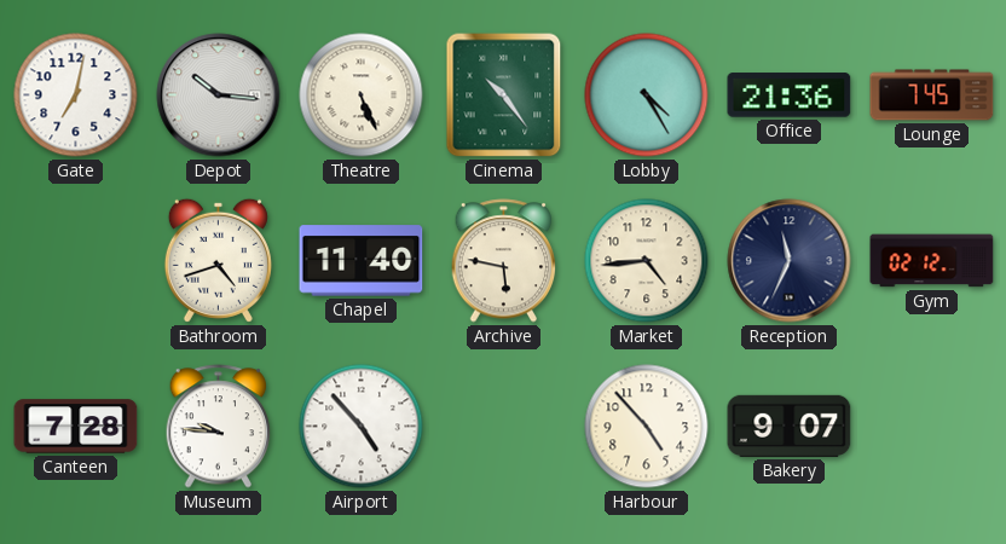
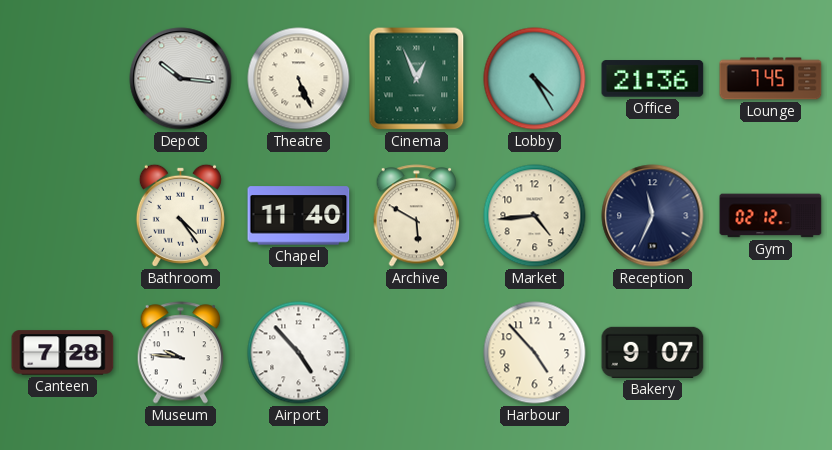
Gate: 7:02 -> none
Cinema: 10:24 -> 12:56
Bathroom: 4:42 -> 4:24
Archive: 5:47 -> 5:50
